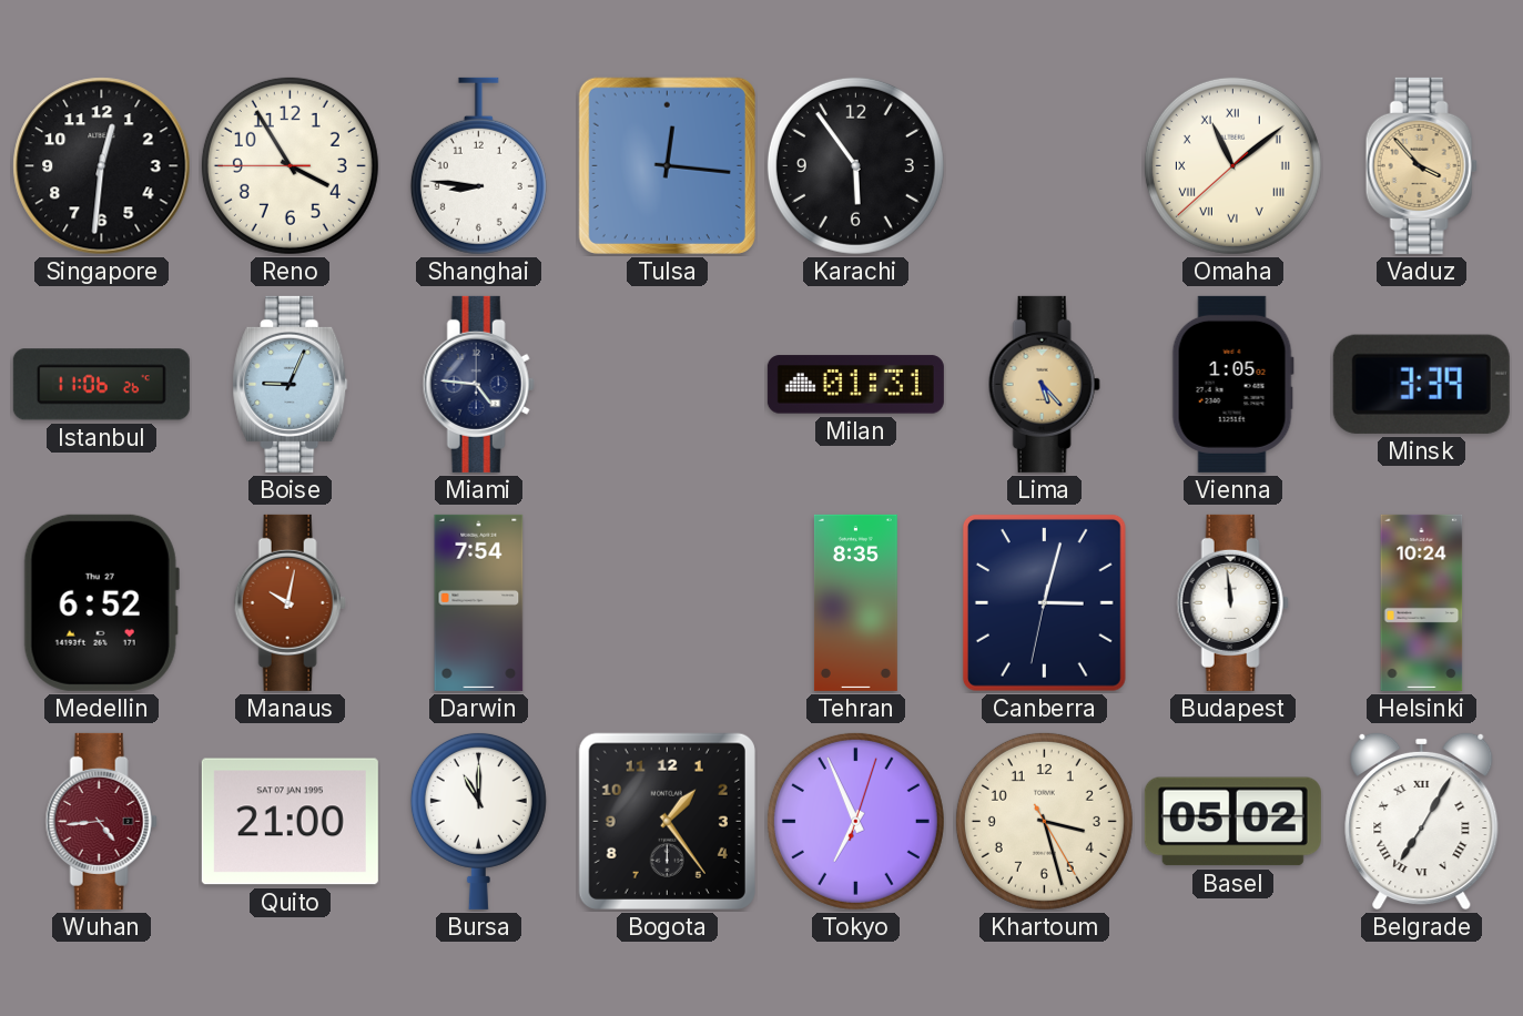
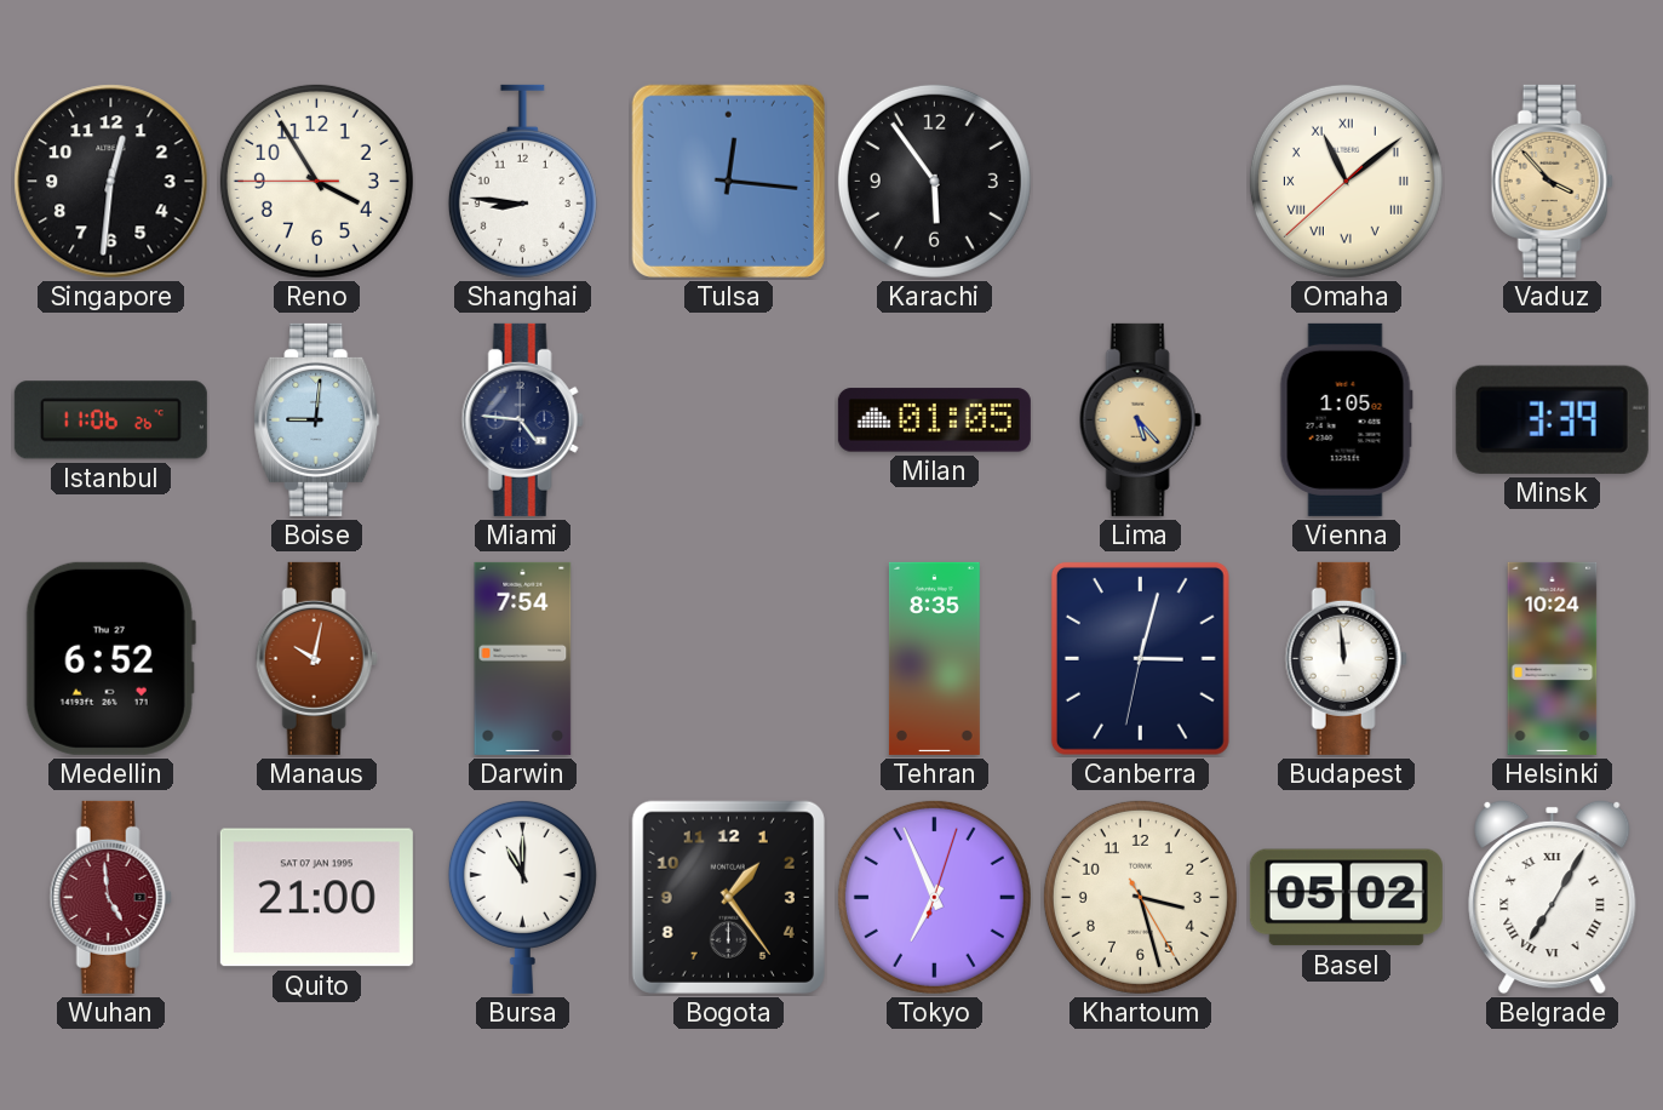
Boise: 9:04 -> 9:01
Milan: 01:31 -> 01:05
Wuhan: 4:44 -> 4:59
